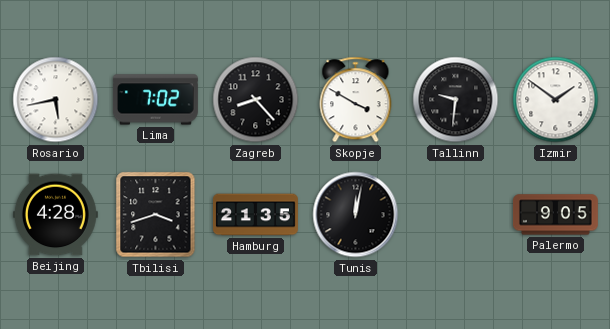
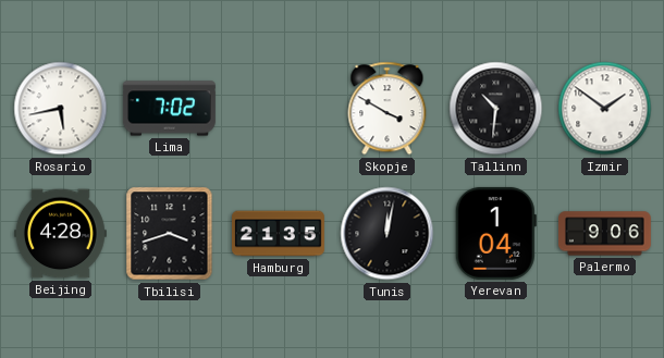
Zagreb: 8:23 -> none
Tallinn: 9:31 -> 10:31
Yerevan: none -> 1:04
Palermo: 9:05 -> 9:06
